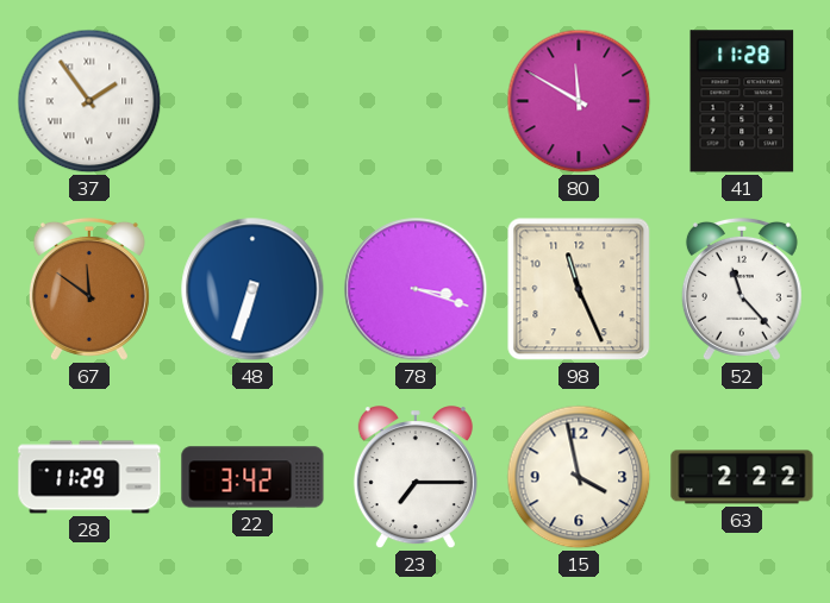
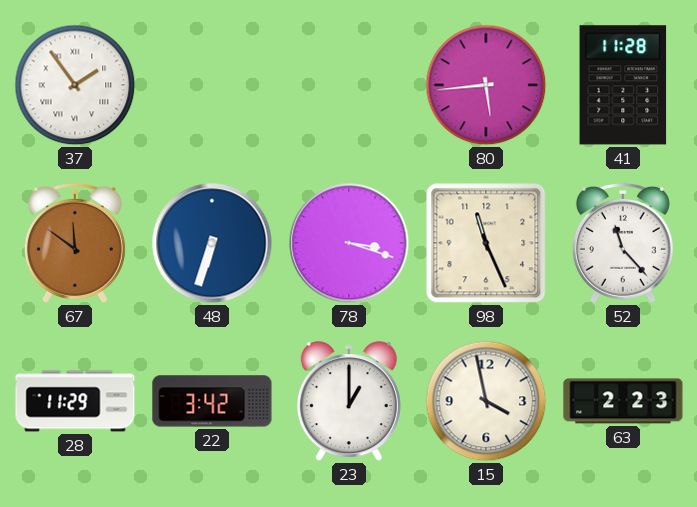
80: 11:50 -> 5:44
23: 7:15 -> 1:00
63: 2:22 -> 2:23
